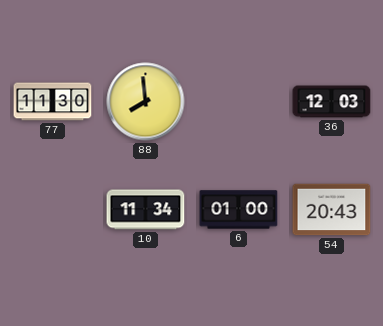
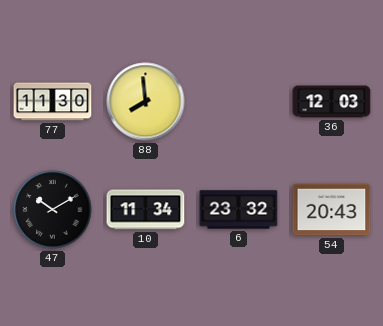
47: none -> 10:10
6: 01:00 -> 23:32
